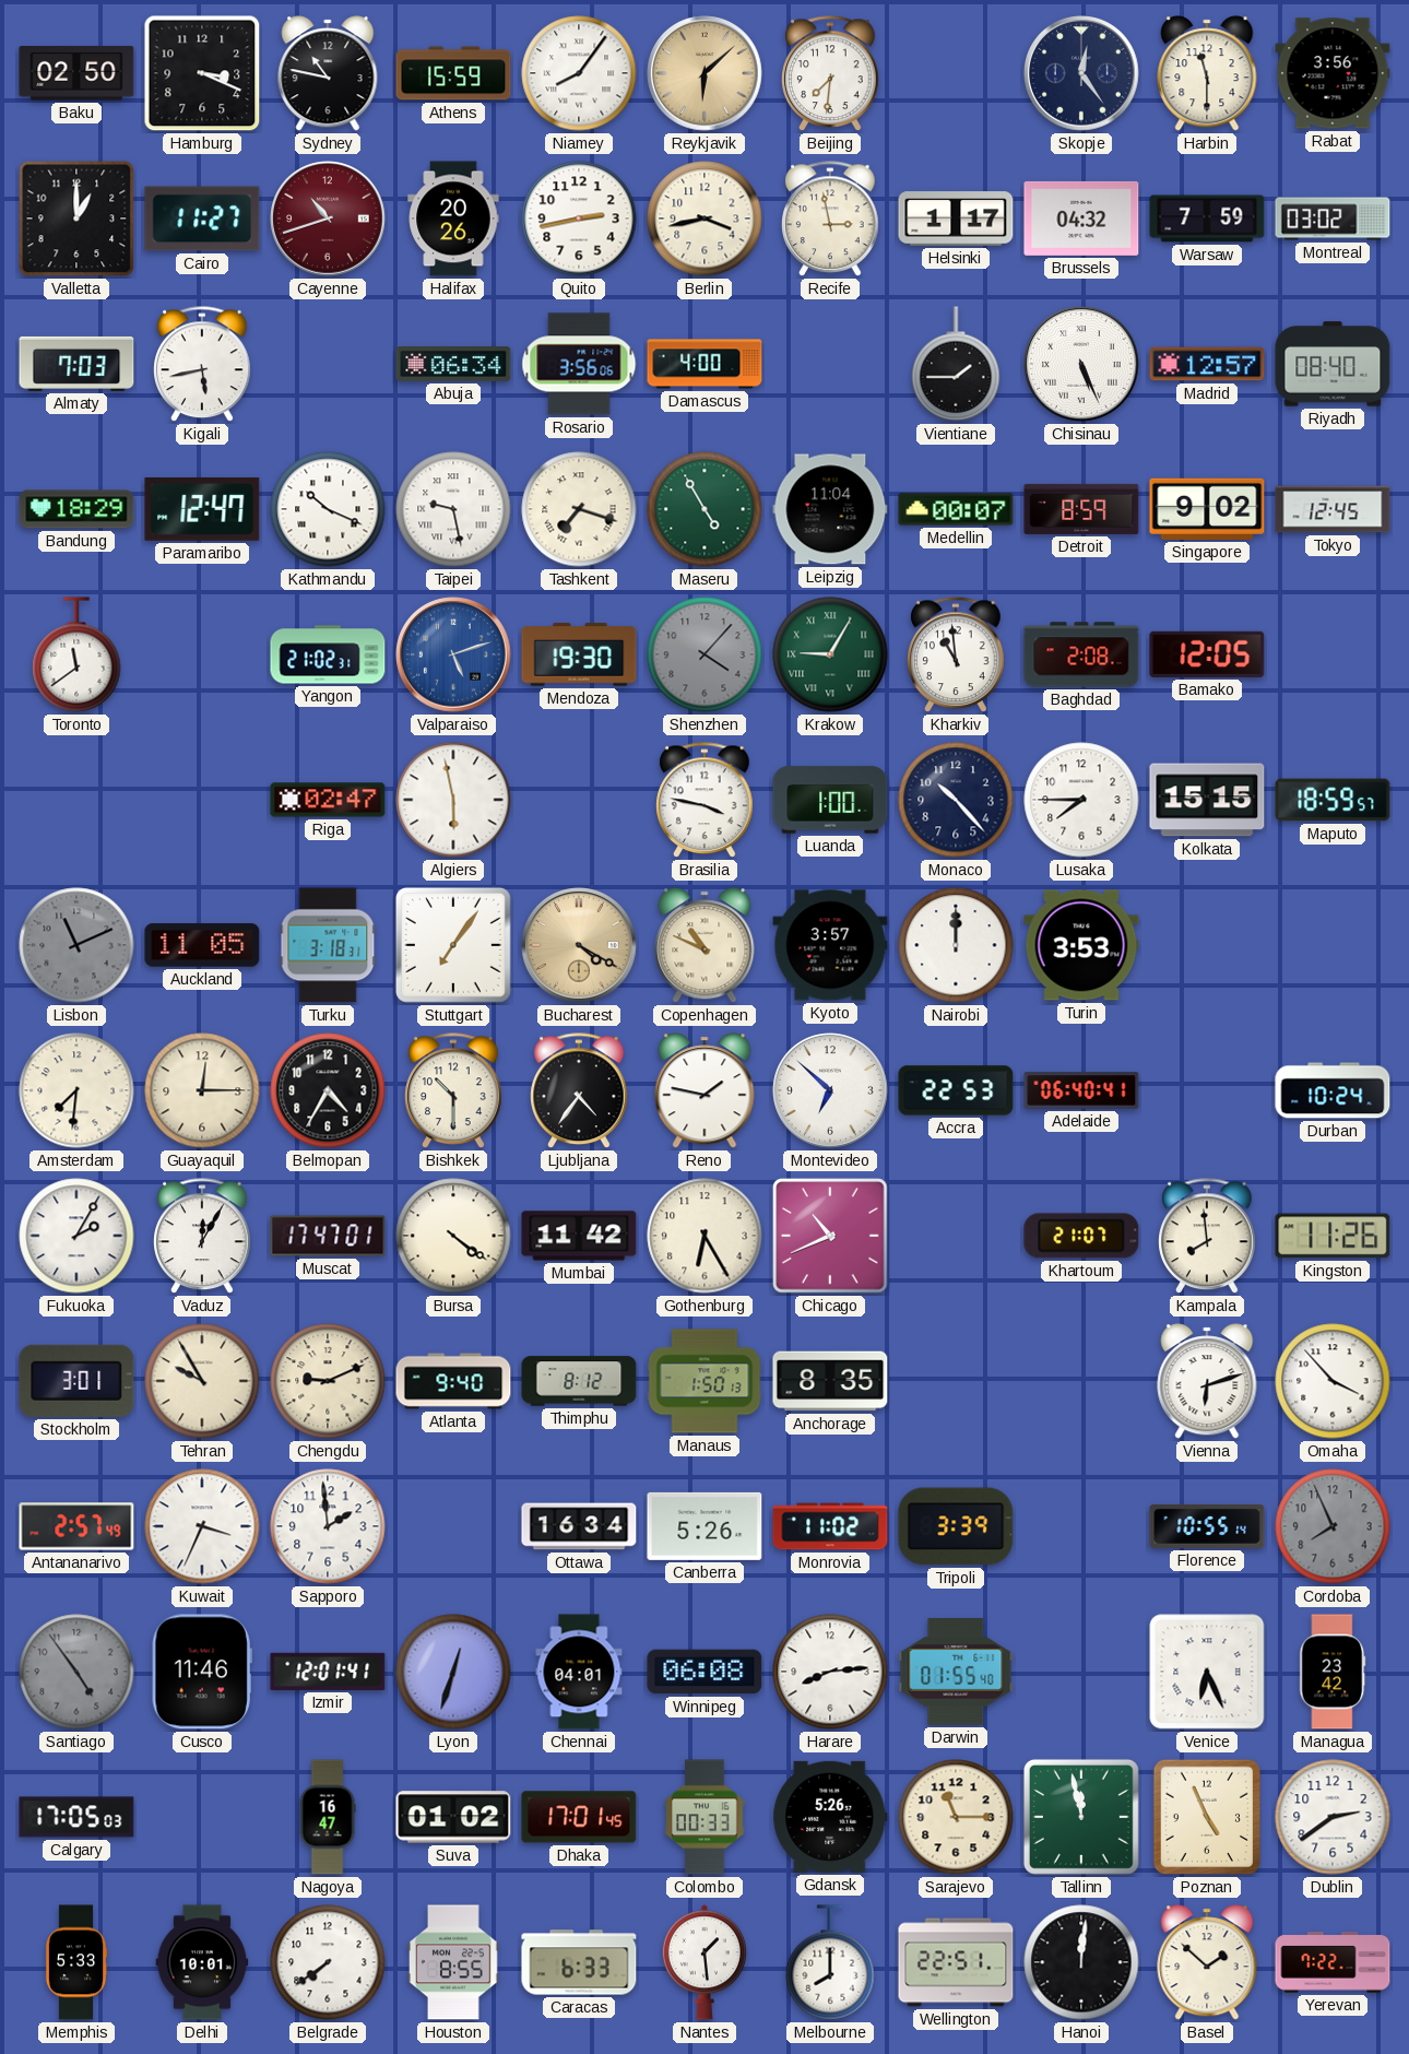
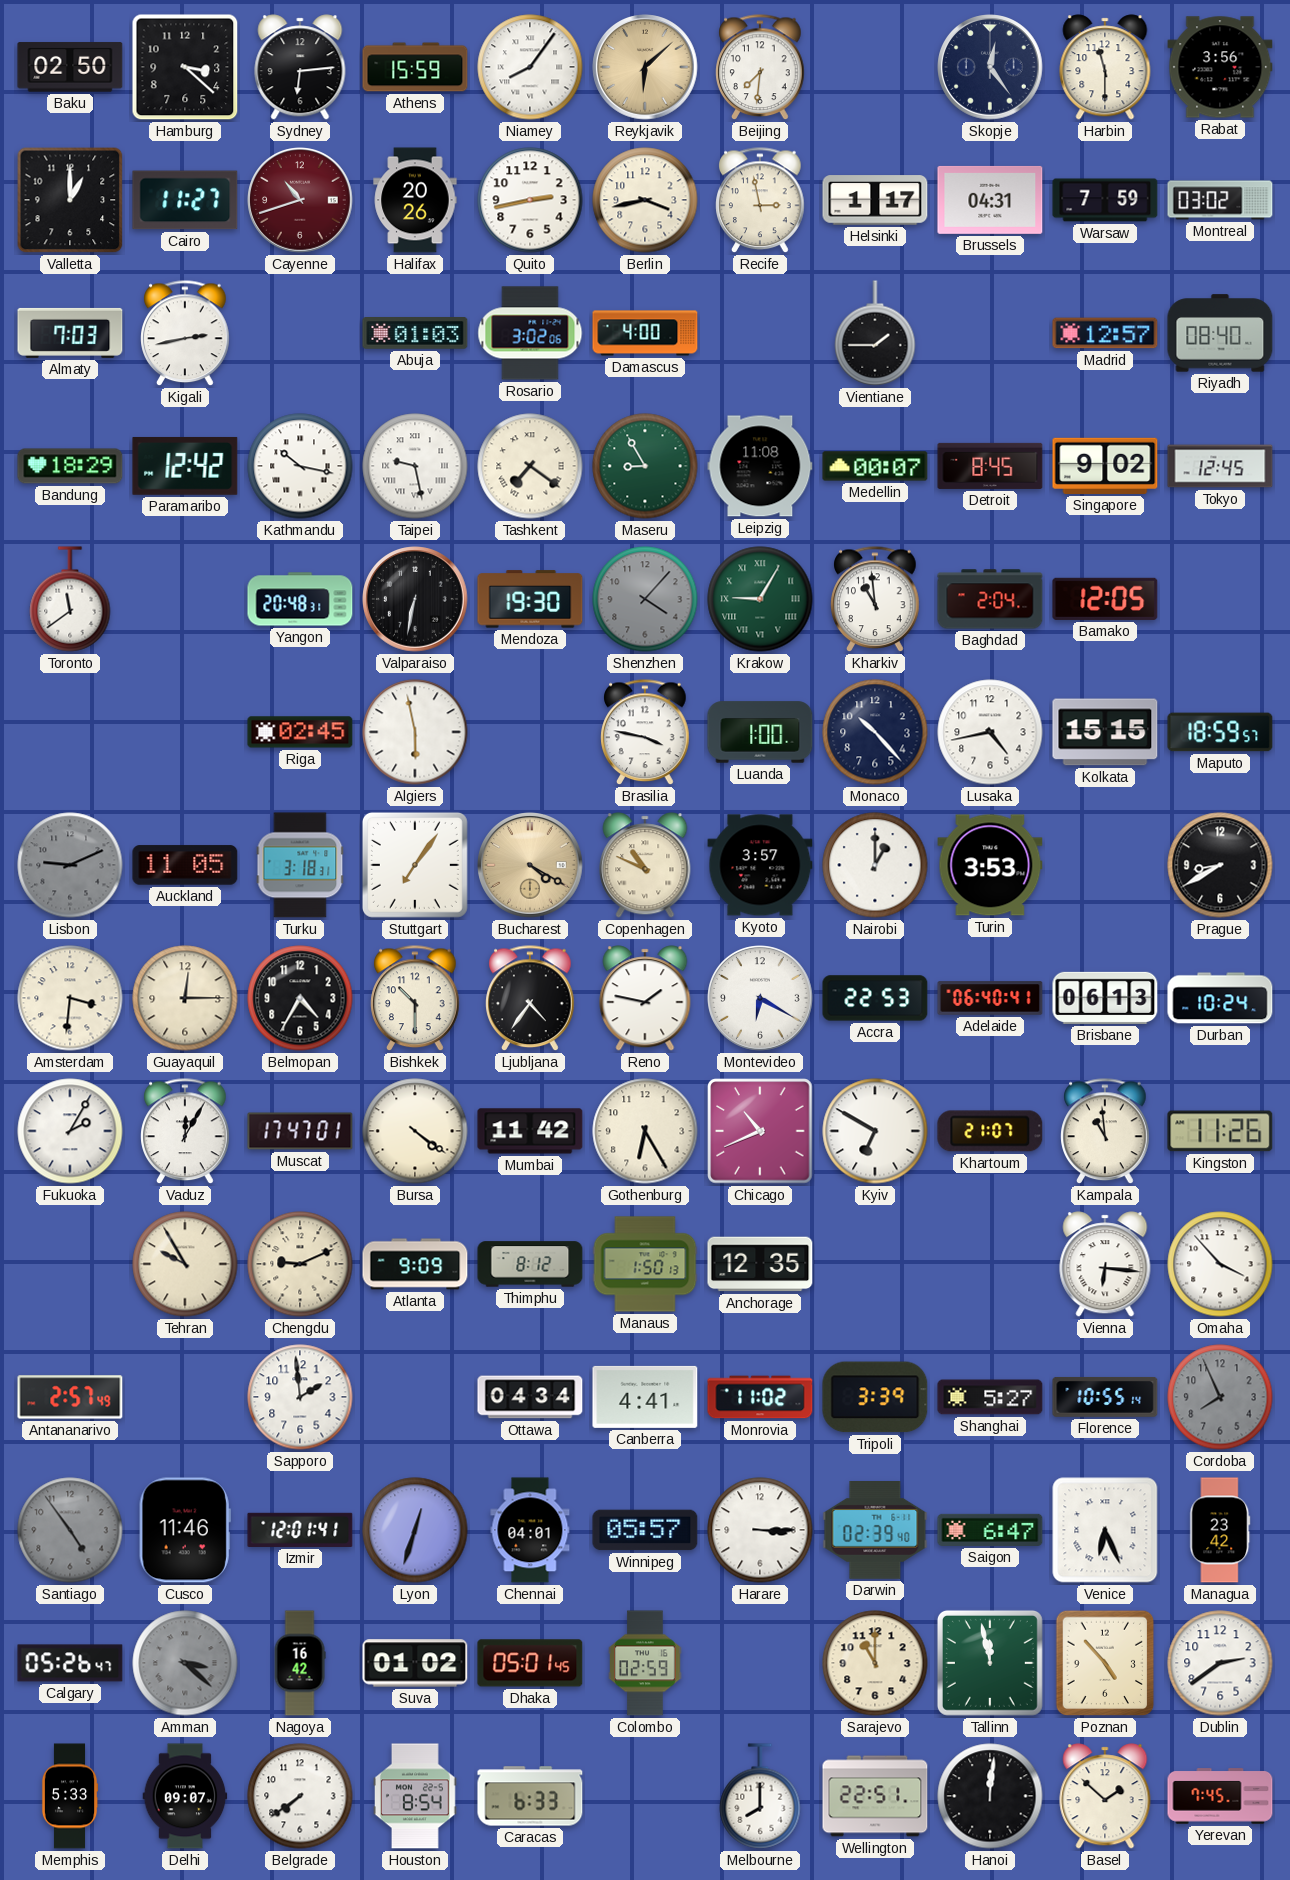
Hamburg: 3:19 -> 3:22
Sydney: 10:47 -> 6:14
Brussels: 04:32 -> 04:31
Kigali: 5:43 -> 2:43
Abuja: 06:34 -> 01:03
Rosario: 3:56 -> 3:02
Chisinau: 5:26 -> none
Paramaribo: 12:47 -> 12:42
Kathmandu: 10:19 -> 10:17
Tashkent: 7:18 -> 7:21
Maseru: 4:55 -> 8:55
Leipzig: 11:04 -> 11:08
Detroit: 8:59 -> 8:45
Yangon: 21:02 -> 20:48
Valparaiso: 5:12 -> 6:32
Valparaiso dial: blue -> black
Baghdad: 2:08 -> 2:04
Riga: 02:47 -> 02:45
Lusaka: 7:45 -> 4:43
Lisbon: 11:11 -> 9:11
Nairobi: 12:00 -> 1:00
Prague: none -> 8:40
Amsterdam: 7:31 -> 3:31
Montevideo: 6:52 -> 6:20
Brisbane: none -> 06:13
Kyiv: none -> 6:50
Kampala: 7:59 -> 10:59
Stockholm: 3:01 -> none
Atlanta: 9:40 -> 9:09
Anchorage: 8:35 -> 12:35
Vienna: 6:12 -> 6:16
Kuwait: 3:34 -> none
Ottawa: 16:34 -> 04:34
Canberra: 5:26 -> 4:41
Shanghai: none -> 5:27
Winnipeg: 06:08 -> 05:57
Harare: 8:14 -> 3:15
Darwin: 01:55 -> 02:39
Saigon: none -> 6:47
Calgary: 17:05 -> 05:26
Amman: none -> 3:22
Nagoya: 16:47 -> 16:42
Dhaka: 17:01 -> 05:01
Colombo: 00:33 -> 02:59
Gdansk: 5:26 -> none
Sarajevo: 11:15 -> 11:00
Poznan: 4:56 -> 4:53
Delhi: 10:01 -> 09:07
Houston: 8:55 -> 8:54
Nantes: 1:29 -> none
Yerevan: 7:22 -> 7:45
